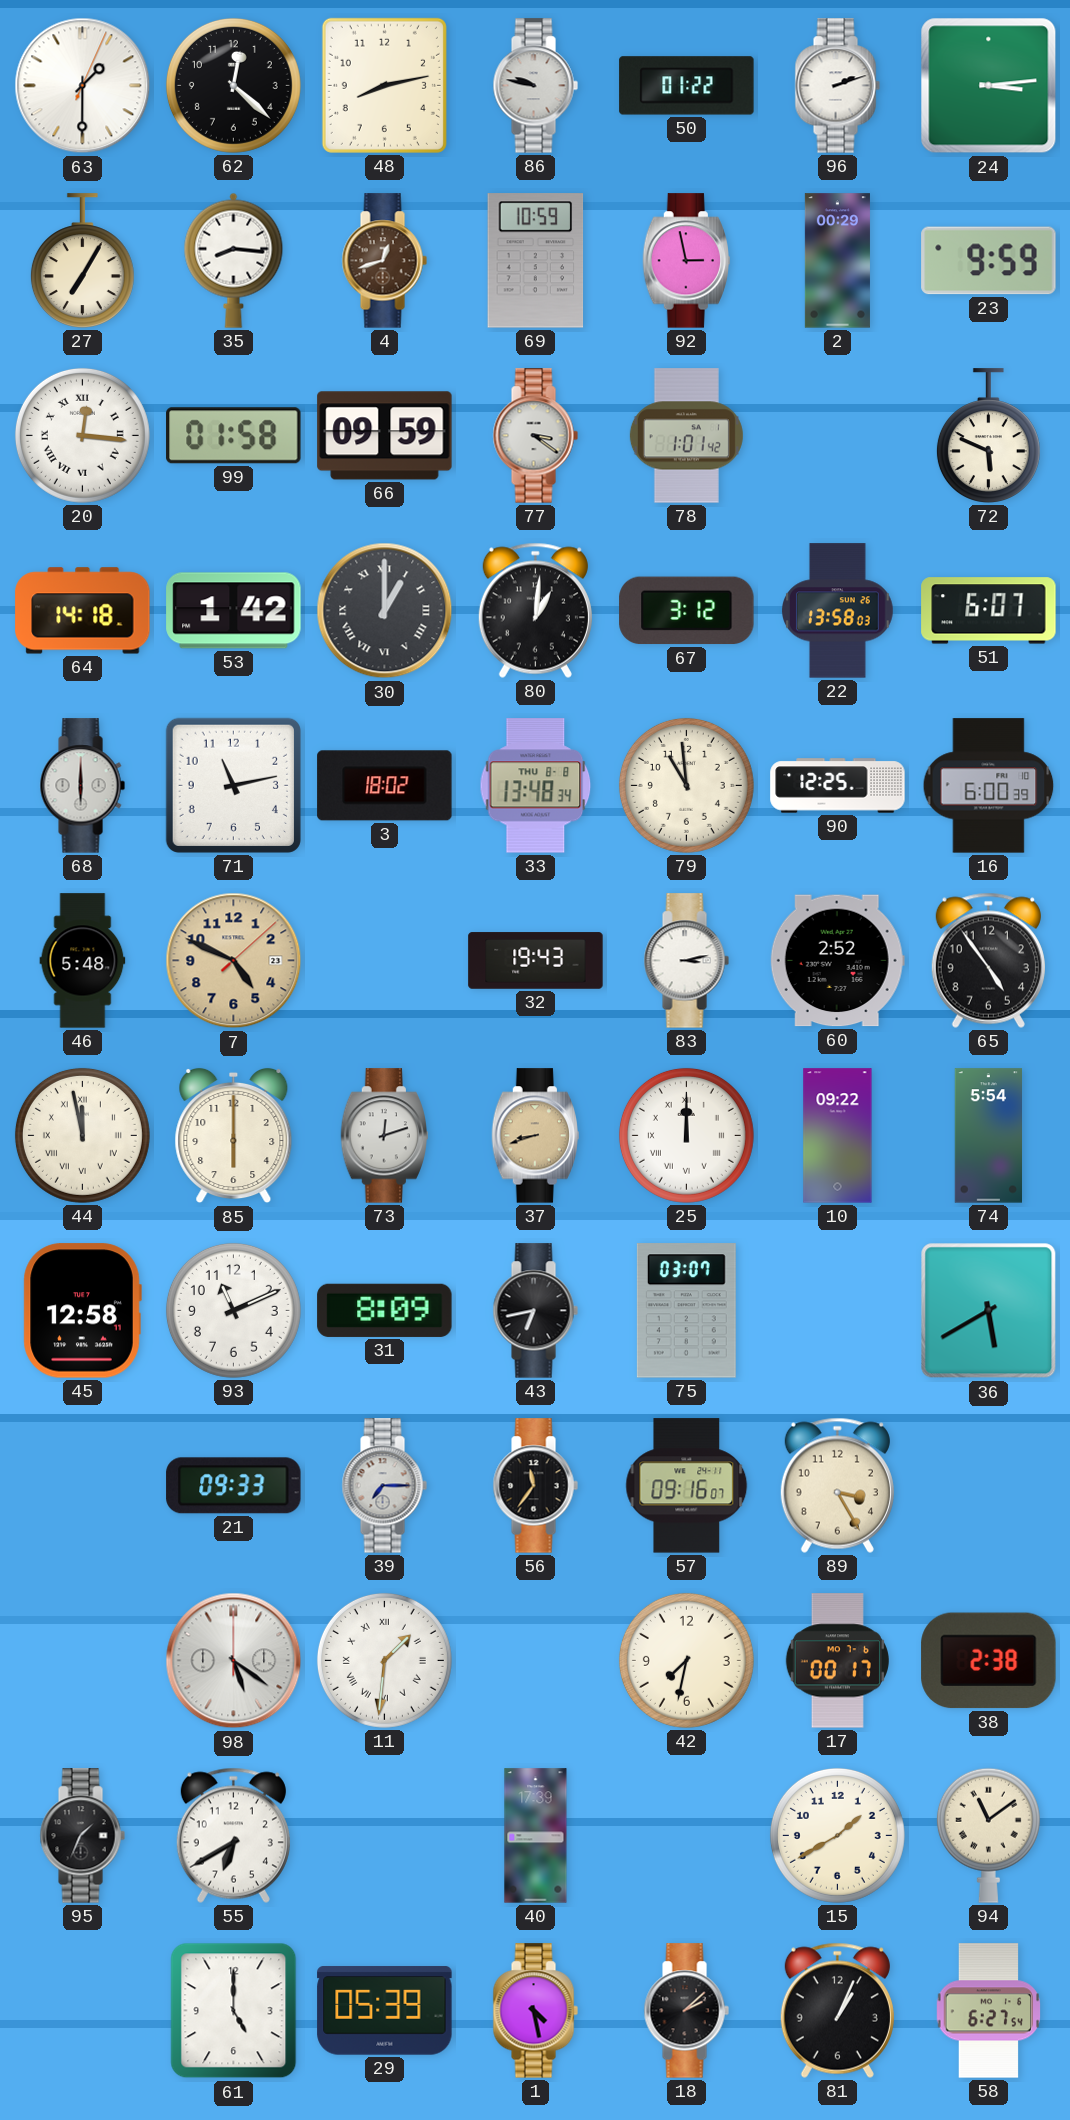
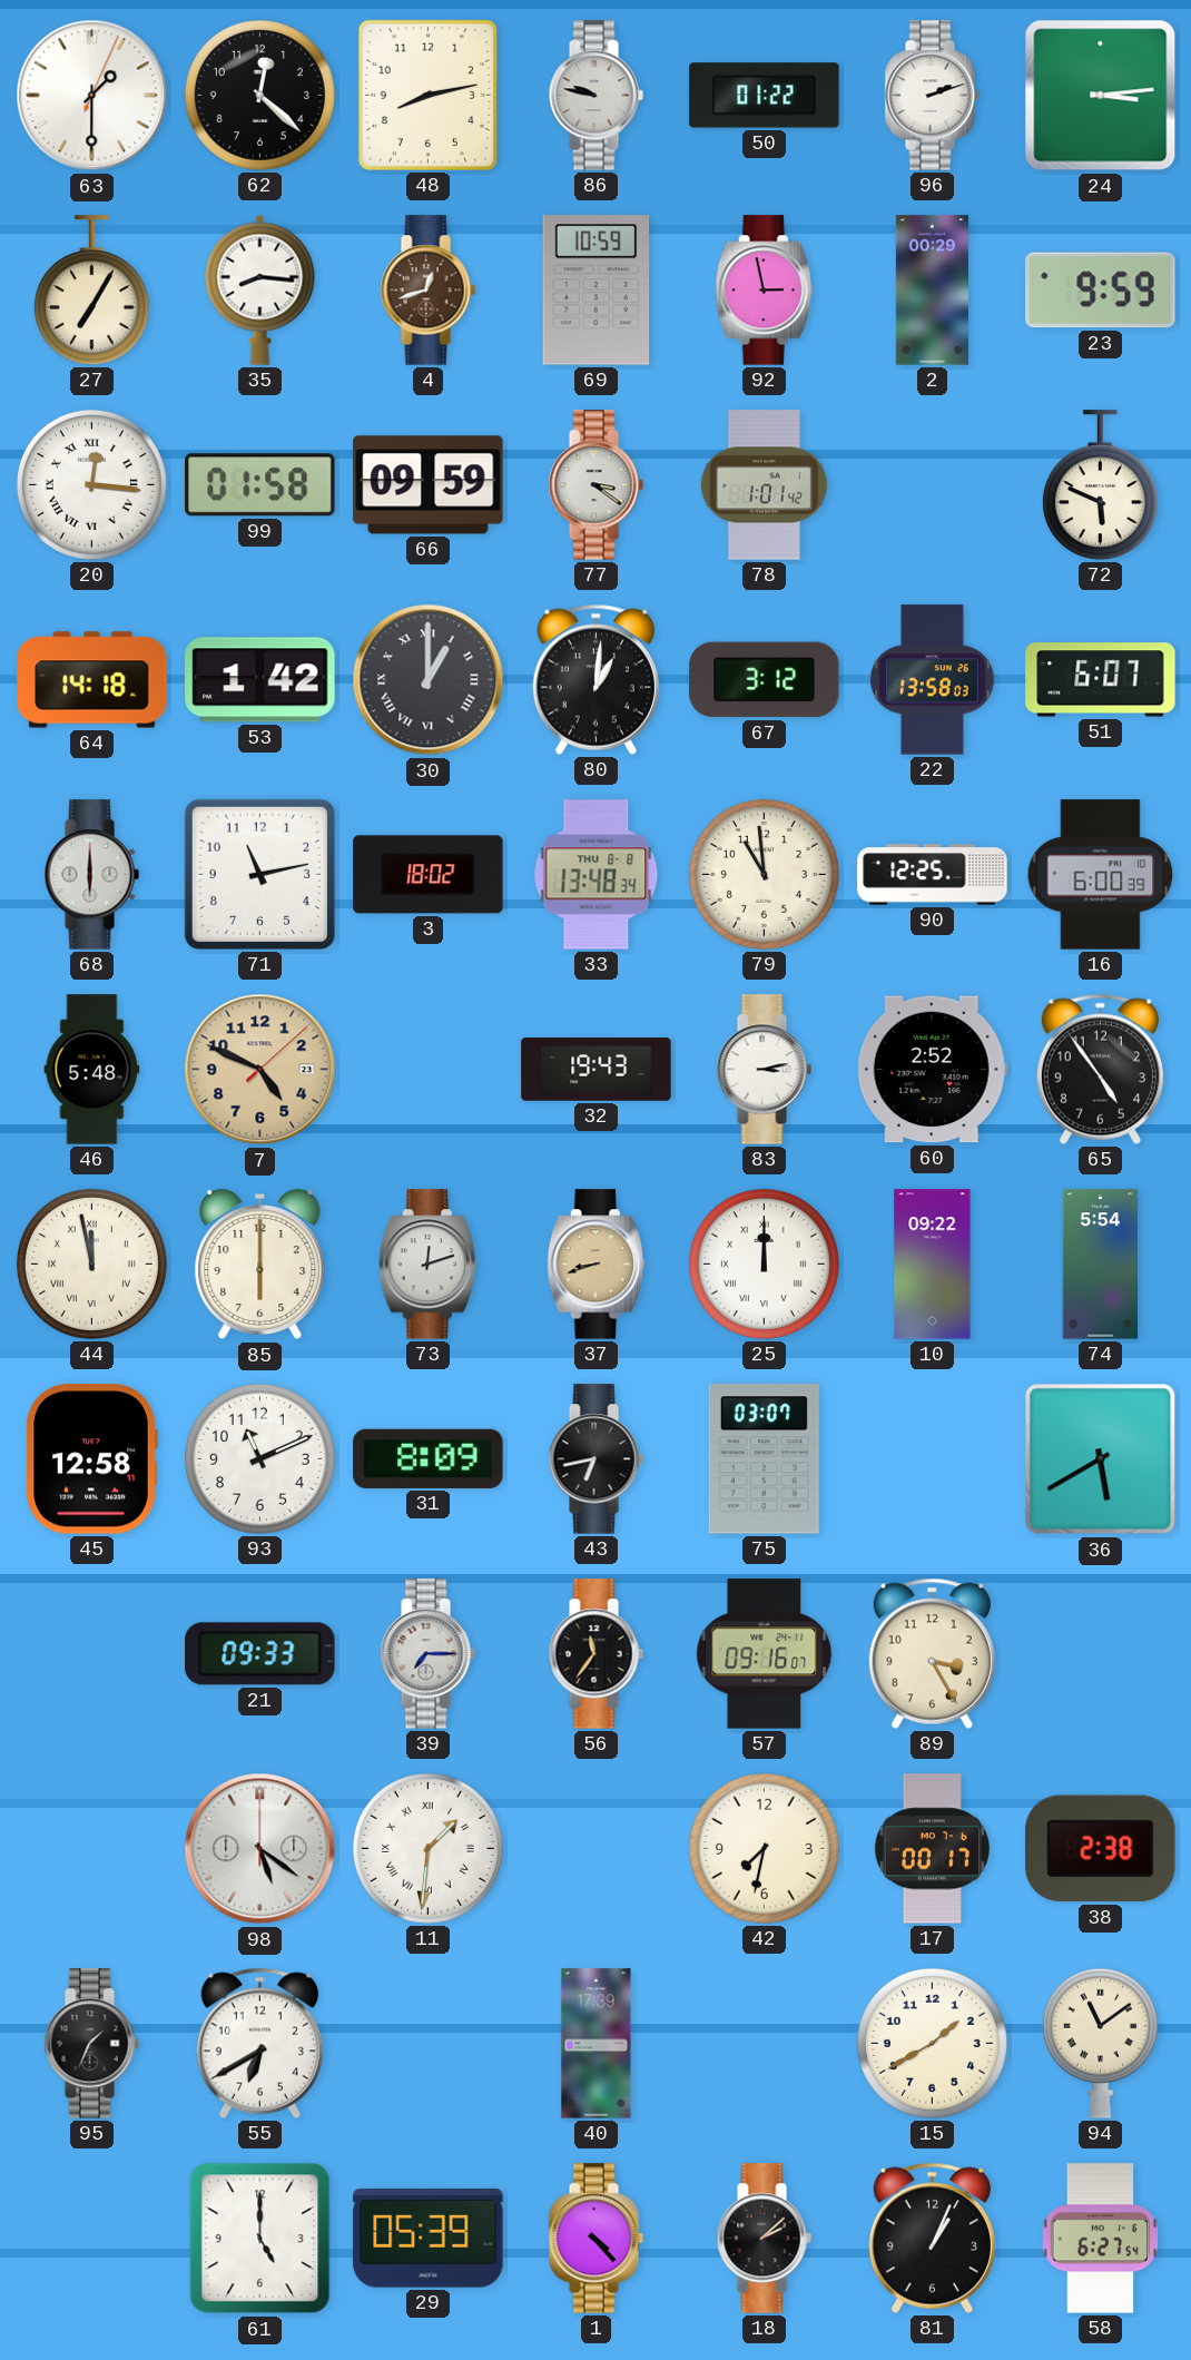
1: 4:28 -> 4:23
